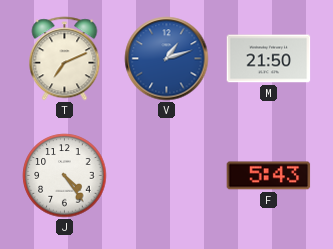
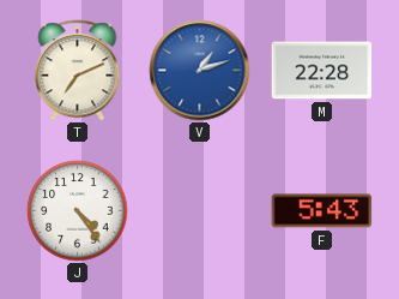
M: 21:50 -> 22:28
